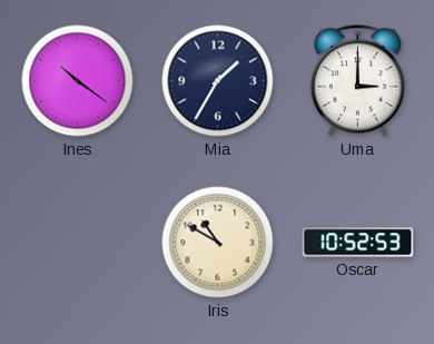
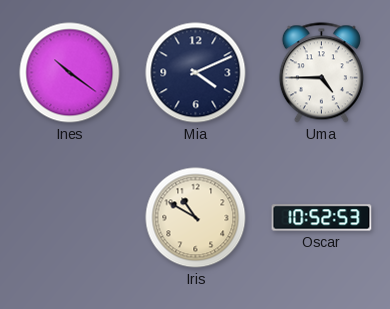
Mia: 1:35 -> 4:11
Uma: 3:00 -> 4:45
